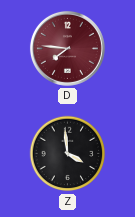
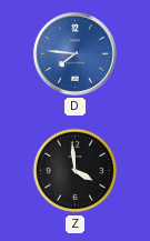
D dial: burgundy -> blue
